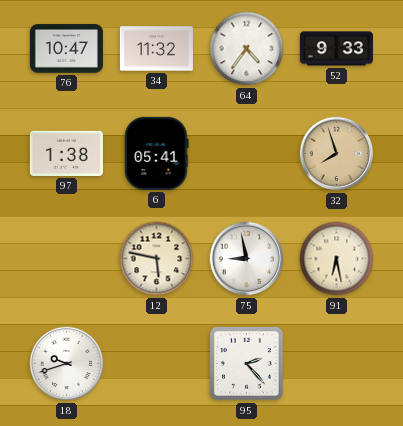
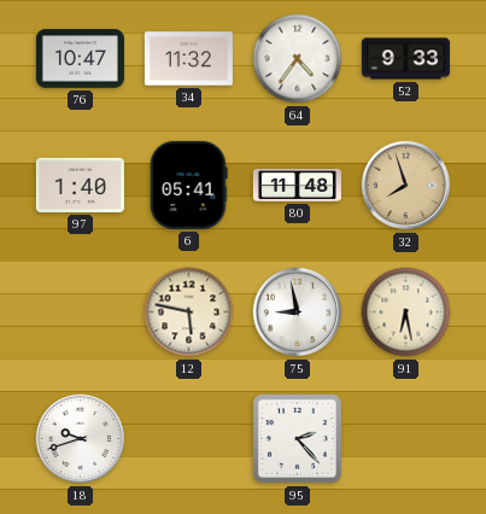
97: 1:38 -> 1:40
80: none -> 11:48
